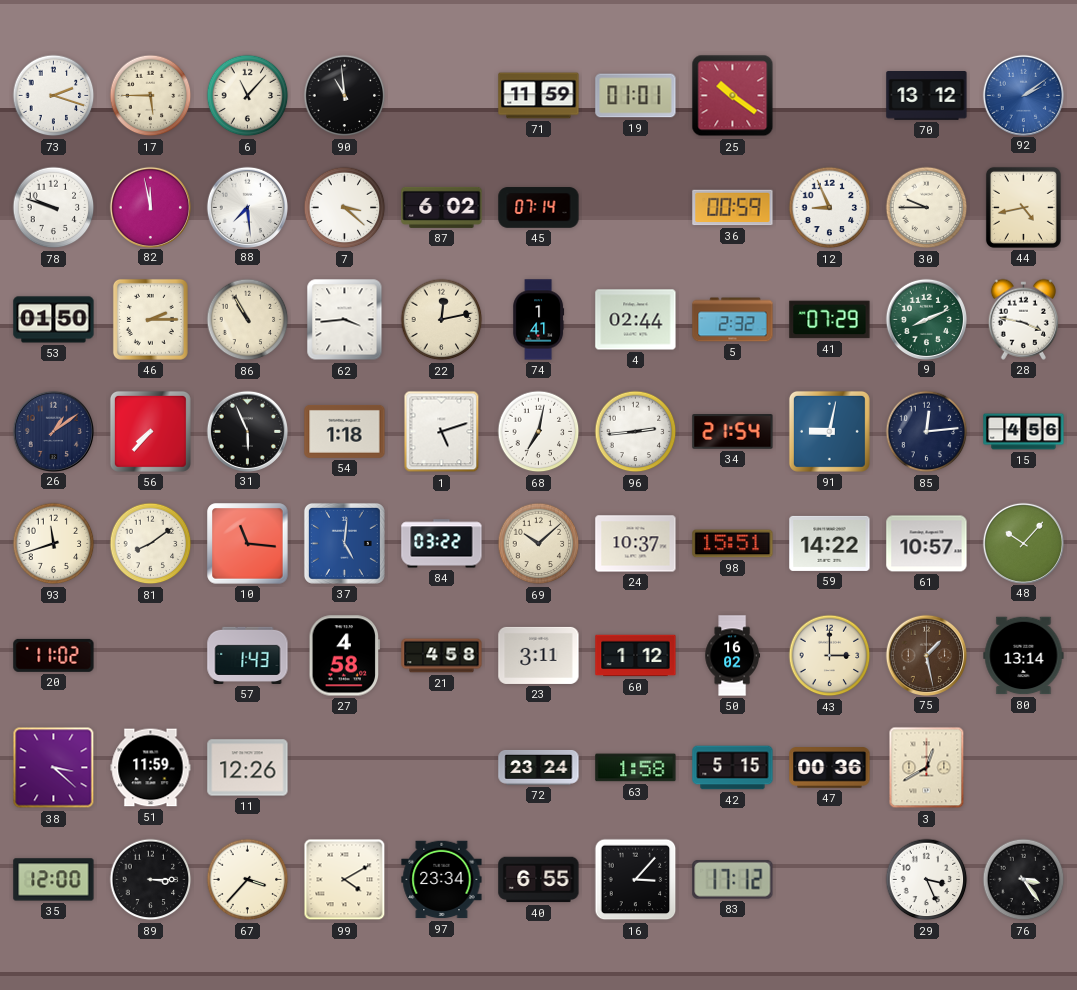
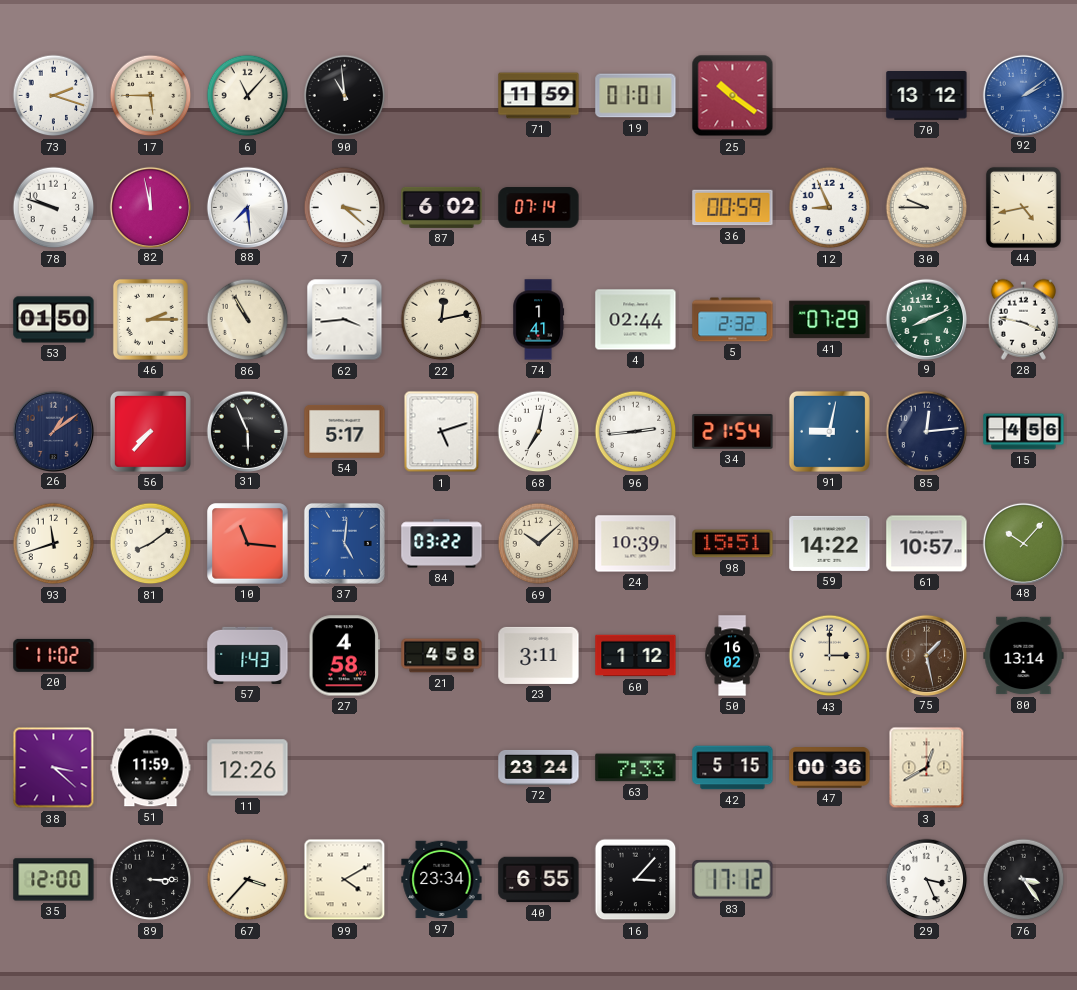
54: 1:18 -> 5:17
24: 10:37 -> 10:39
63: 1:58 -> 7:33
